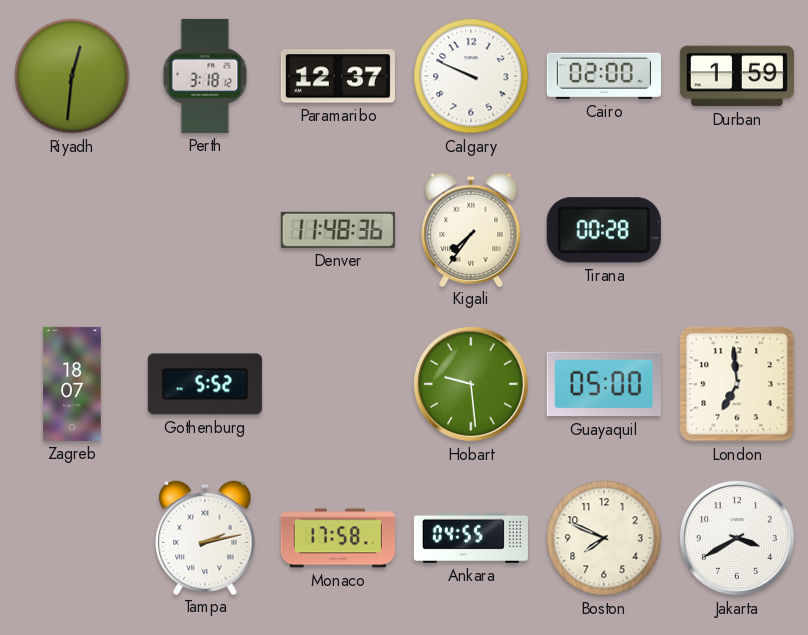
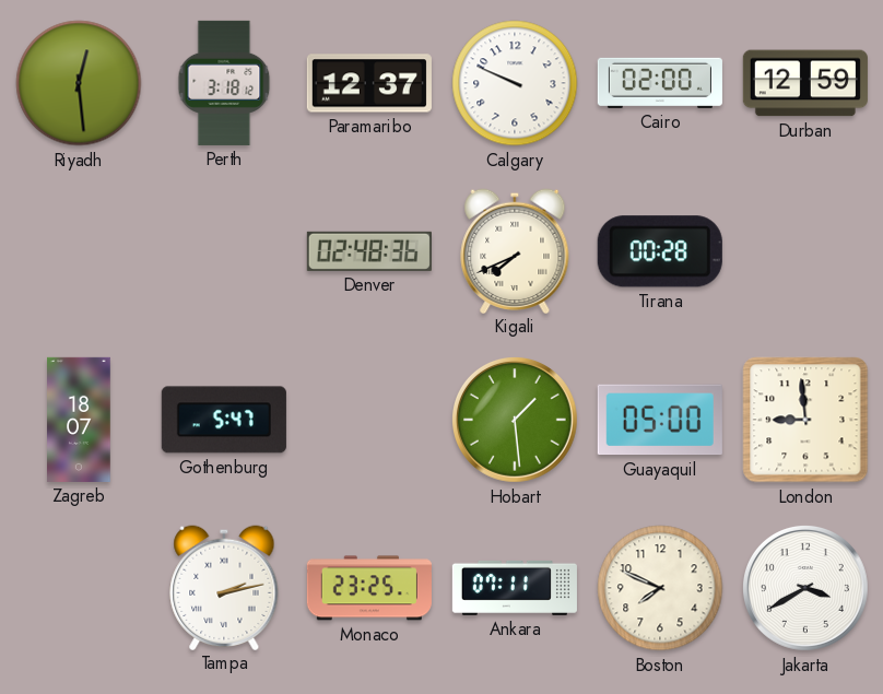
Riyadh: 12:31 -> 12:29
Durban: 1:59 -> 12:59
Denver: 11:48 -> 02:48
Kigali: 7:36 -> 7:41
Gothenburg: 5:52 -> 5:47
Hobart: 9:29 -> 1:29
London: 6:59 -> 8:59
Monaco: 17:58 -> 23:25
Ankara: 04:55 -> 07:11
